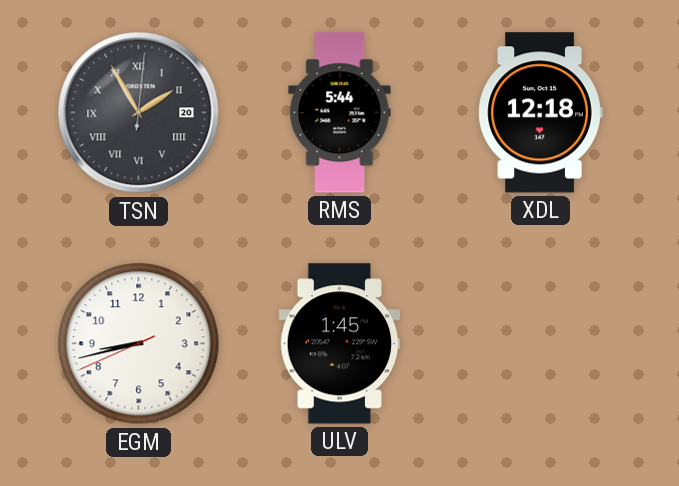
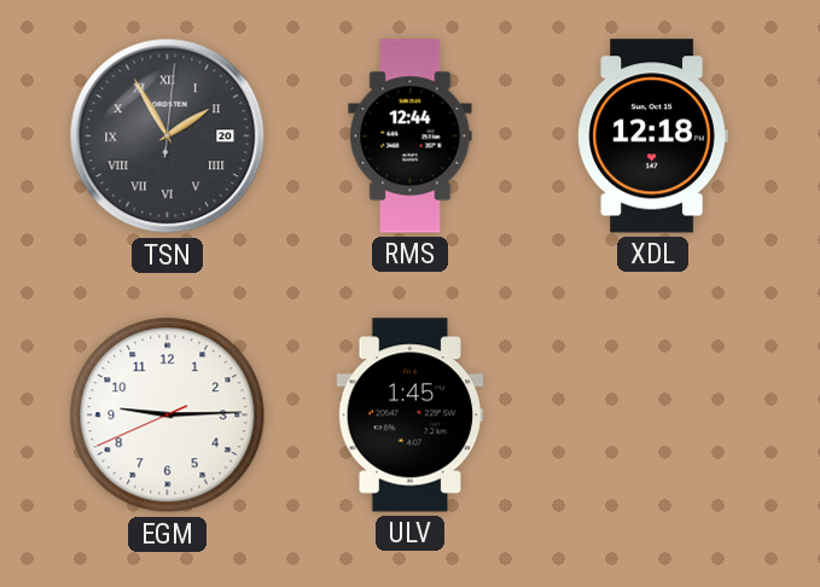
RMS: 5:44 -> 12:44
EGM: 8:42 -> 9:14
